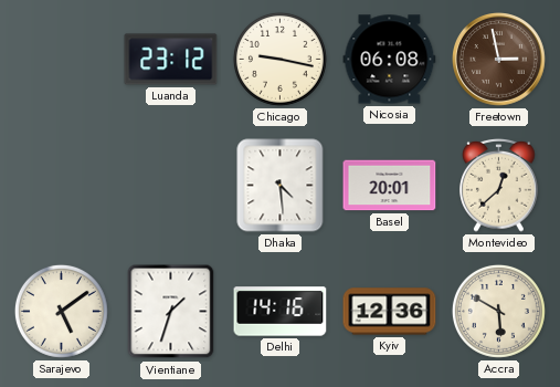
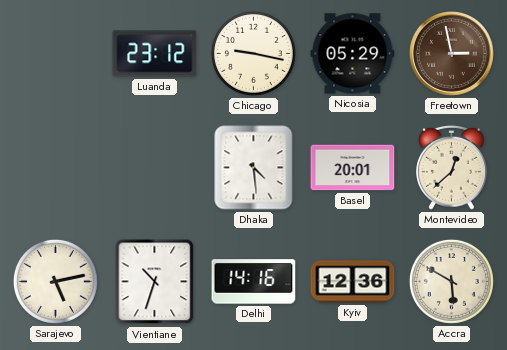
Nicosia: 06:08 -> 05:29
Sarajevo: 5:09 -> 5:13
Vientiane: 1:33 -> 10:33
